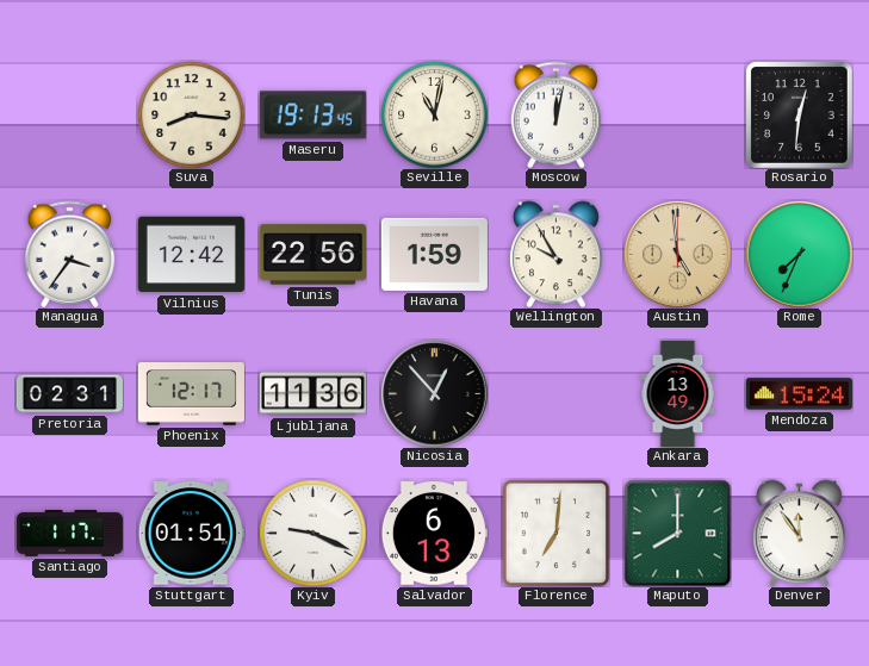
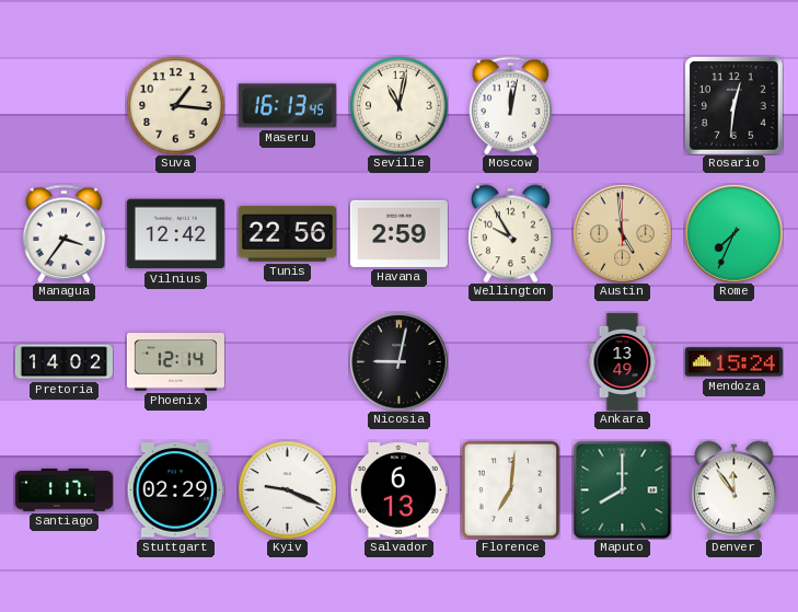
Suva: 8:16 -> 1:16
Maseru: 19:13 -> 16:13
Havana: 1:59 -> 2:59
Pretoria: 02:31 -> 14:02
Phoenix: 12:17 -> 12:14
Ljubljana: 11:36 -> none
Nicosia: 12:53 -> 9:02
Stuttgart: 01:51 -> 02:29
